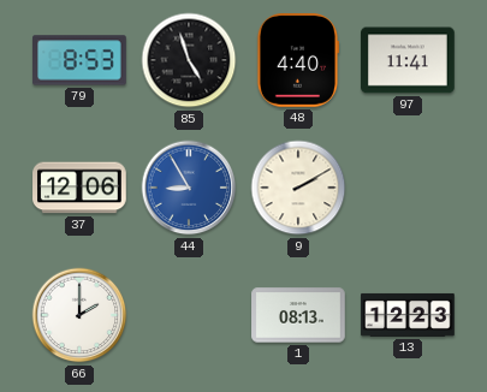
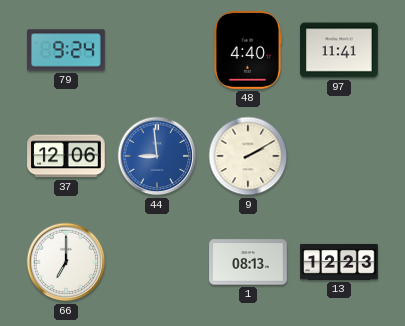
79: 8:53 -> 9:24
85: 4:57 -> none
44: 8:55 -> 8:59
66: 2:00 -> 7:00
